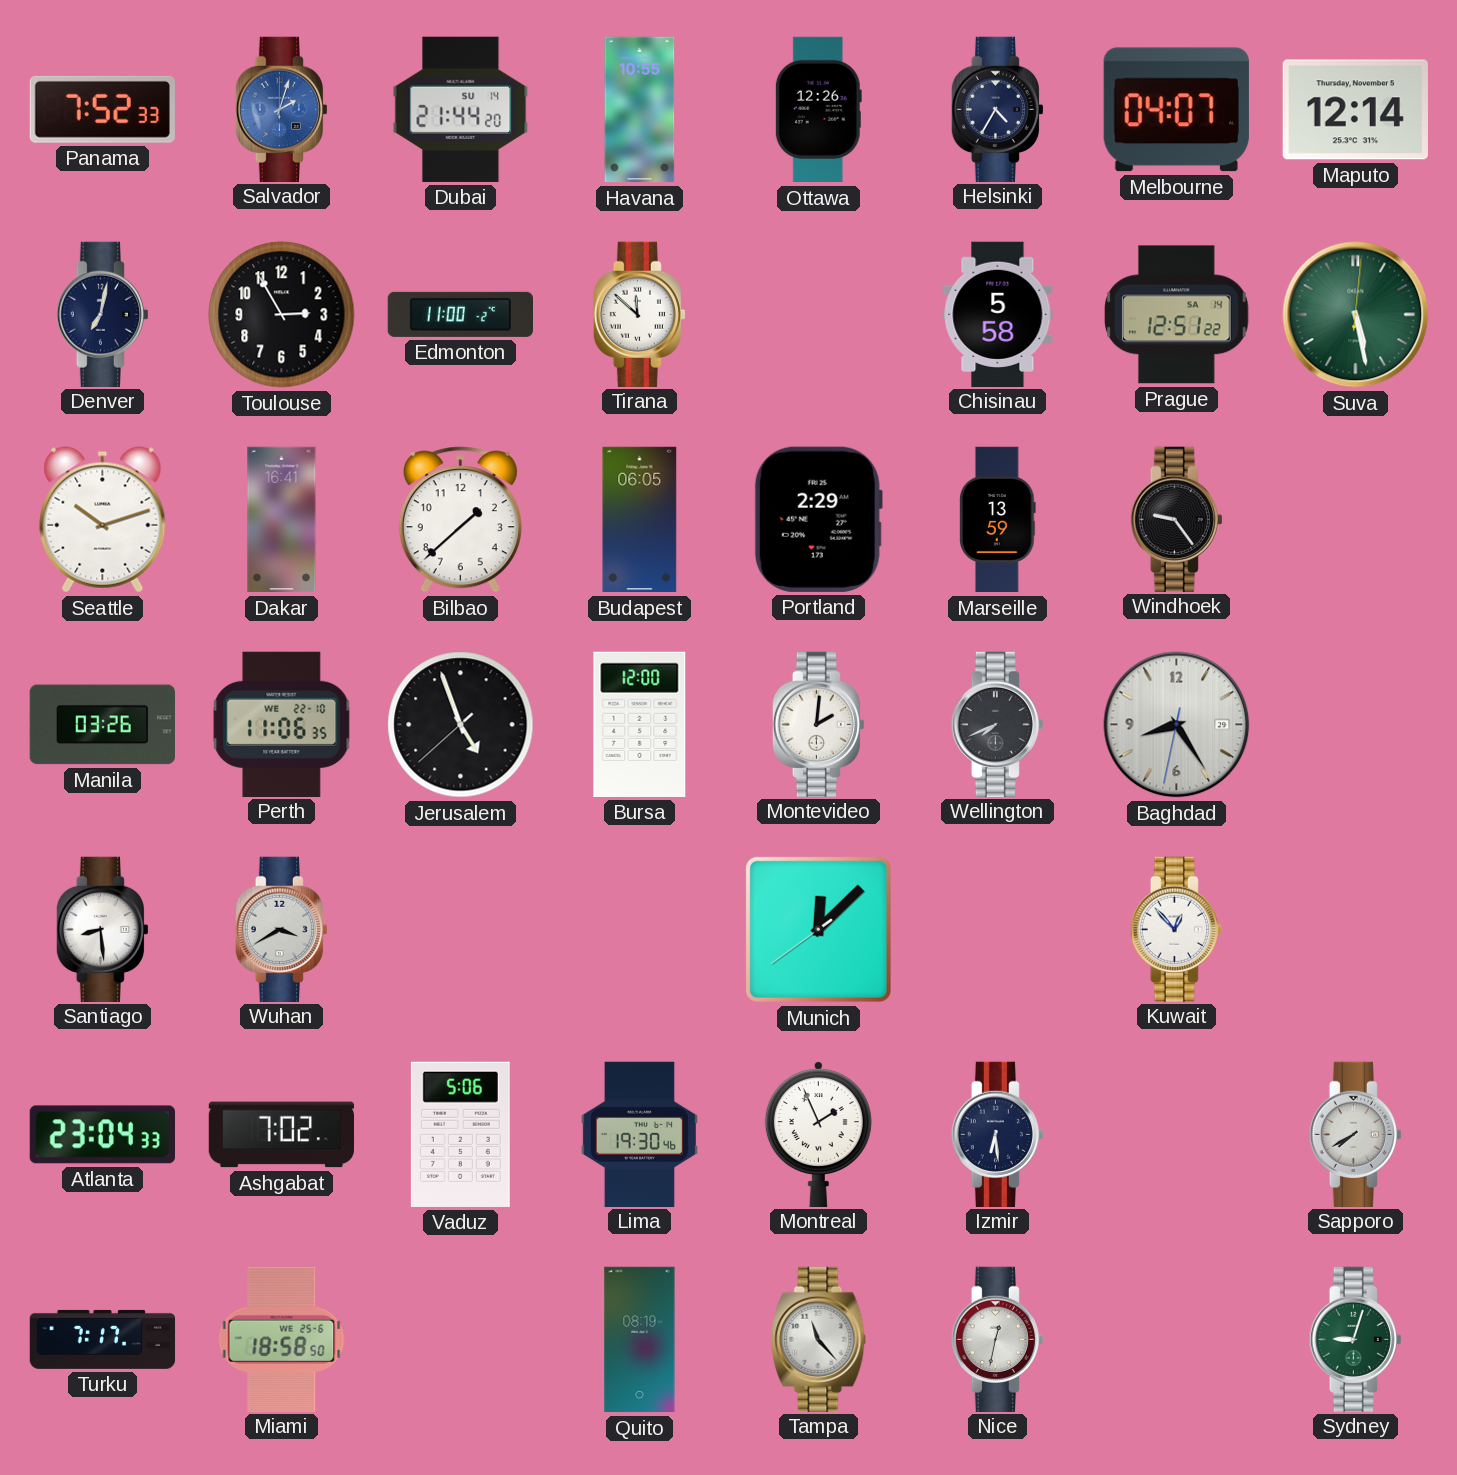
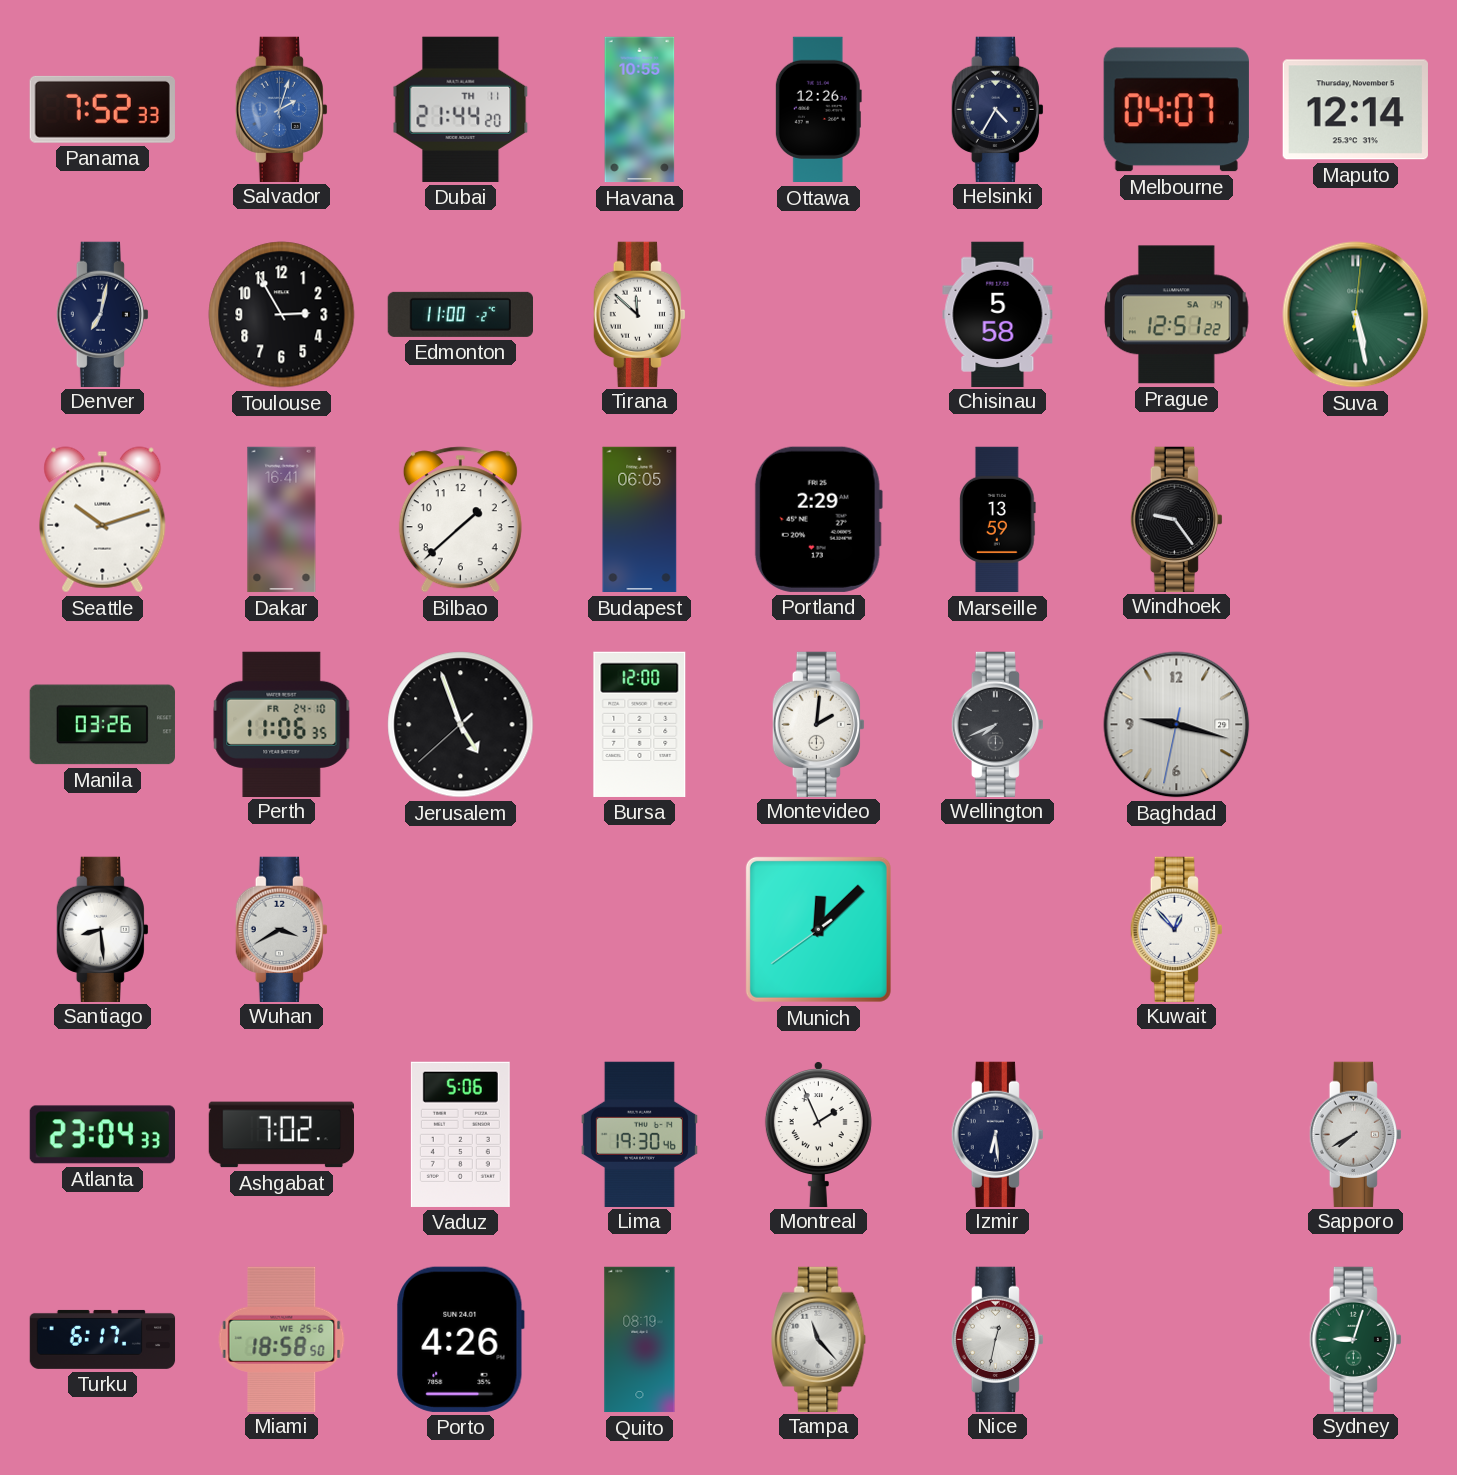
Dubai date: SU 14 -> TH 11
Perth date: WE 22-10 -> FR 24-10
Baghdad: 8:24 -> 9:17
Turku: 7:17 -> 6:17
Porto: none -> 4:26
